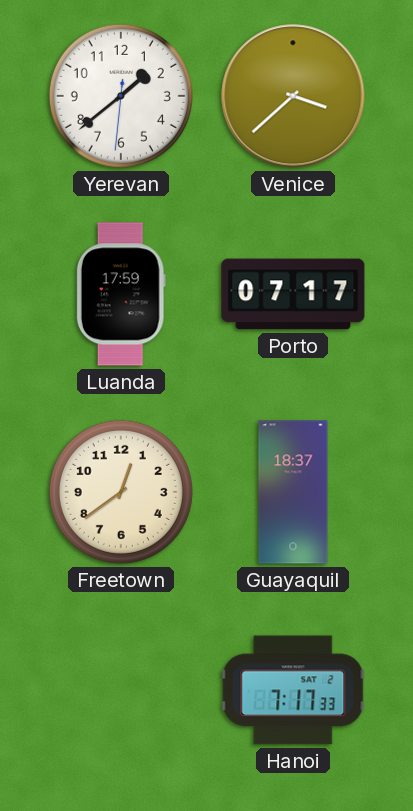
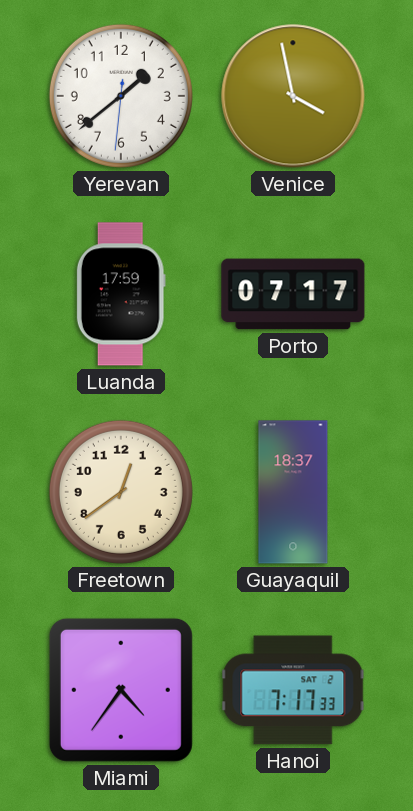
Venice: 3:38 -> 3:58
Miami: none -> 4:36
